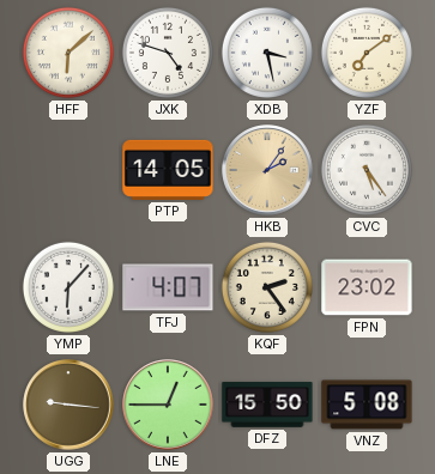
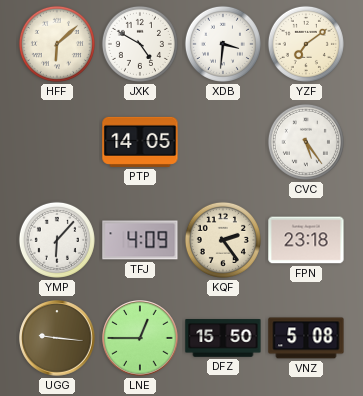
JXK: 4:48 -> 4:50
XDB: 3:28 -> 3:31
HKB: 2:06 -> none
TFJ: 4:07 -> 4:09
FPN: 23:02 -> 23:18
